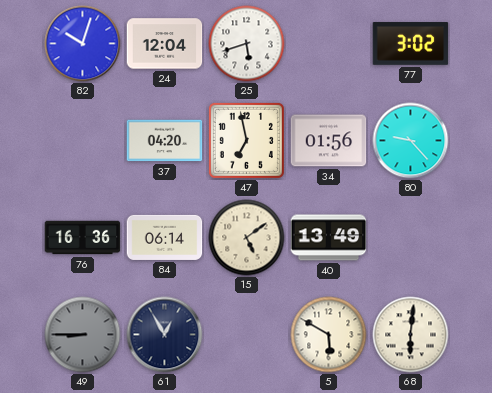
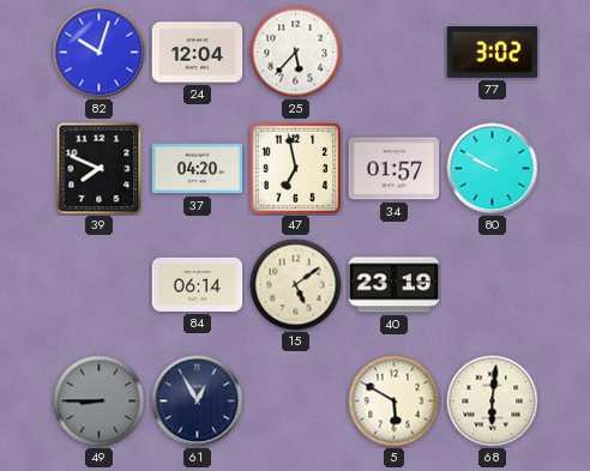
25: 5:42 -> 5:37
39: none -> 7:49
34: 01:56 -> 01:57
80: 9:23 -> 9:50
76: 16:36 -> none
40: 13:49 -> 23:19
